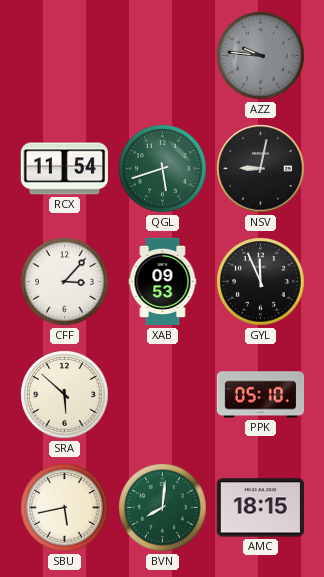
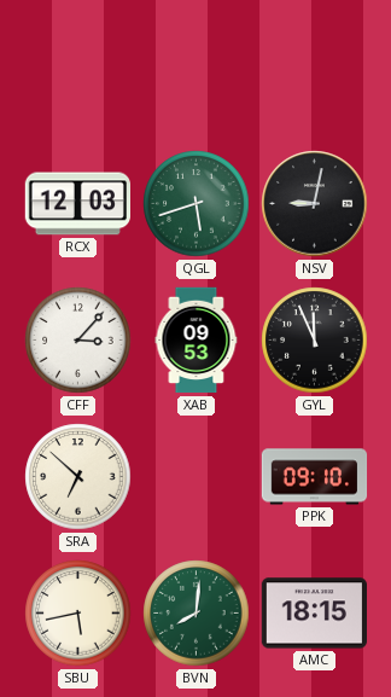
AZZ: 9:46 -> none
RCX: 11:54 -> 12:03
SRA: 5:52 -> 6:52
PPK: 05:10 -> 09:10
